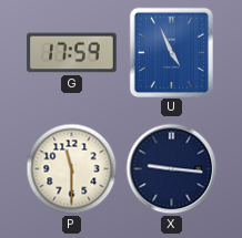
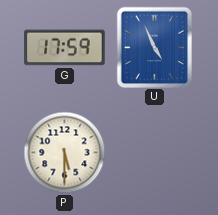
P: 11:30 -> 5:30
X: 9:16 -> none
